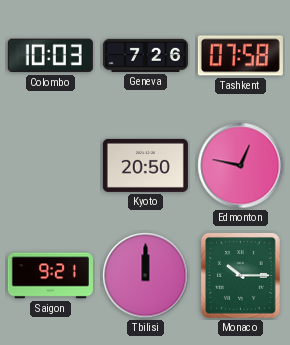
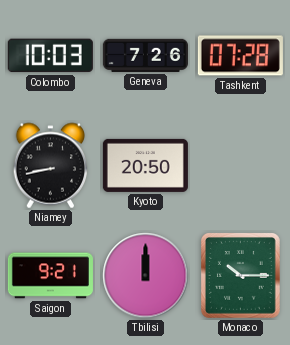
Tashkent: 07:58 -> 07:28
Niamey: none -> 8:43
Edmonton: 12:47 -> none
